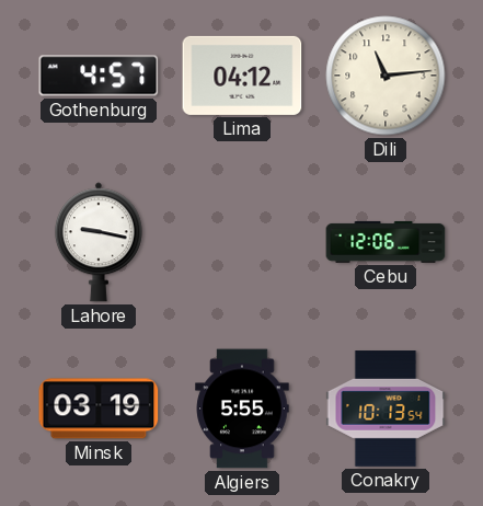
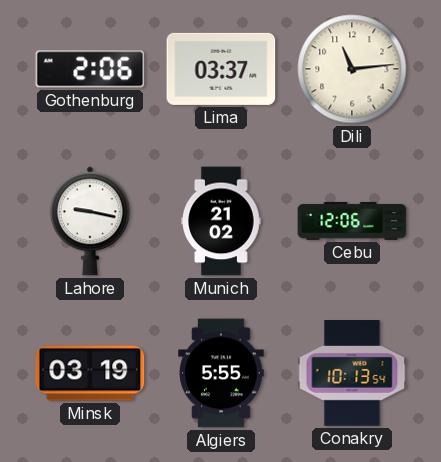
Gothenburg: 4:57 -> 2:06
Lima: 04:12 -> 03:37
Munich: none -> 21:02
